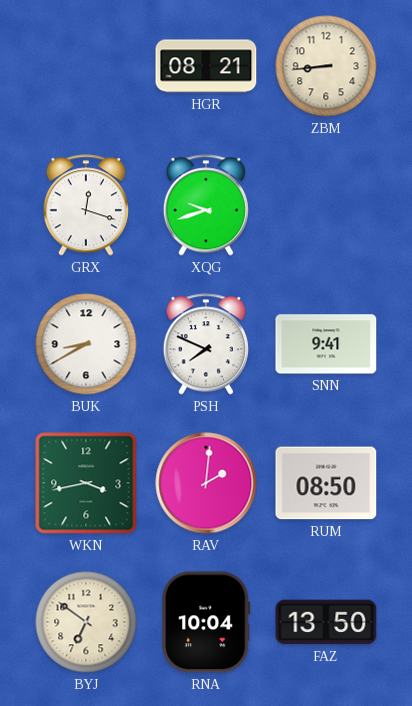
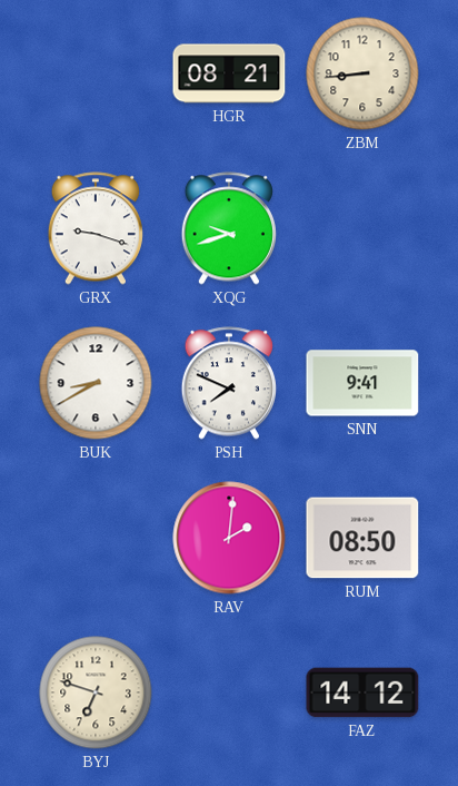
GRX: 12:18 -> 9:18
WKN: 3:43 -> none
BYJ: 6:51 -> 6:48
RNA: 10:04 -> none
FAZ: 13:50 -> 14:12
